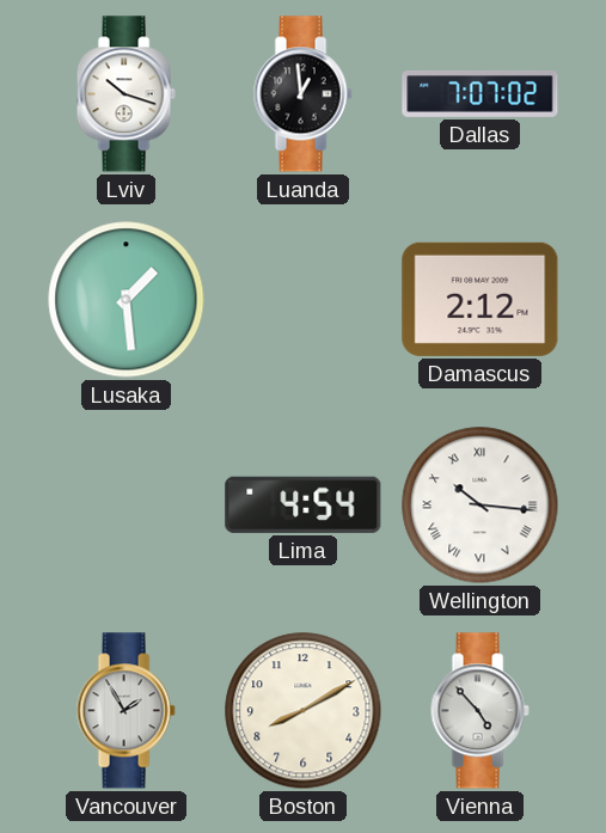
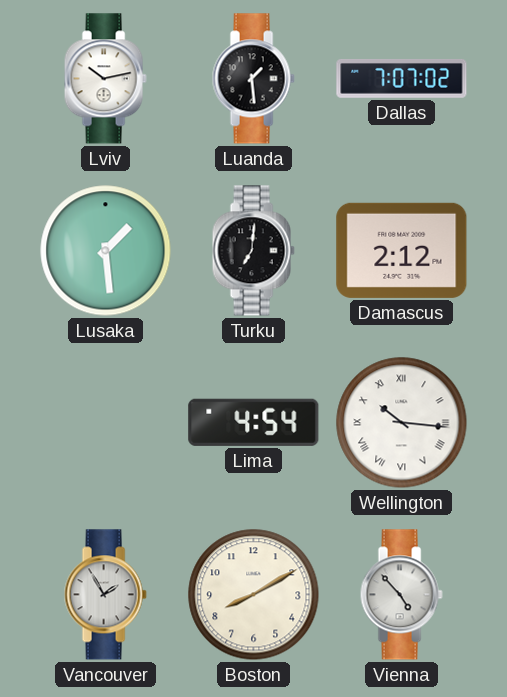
Lviv: 10:18 -> 10:13
Luanda: 12:59 -> 1:29
Turku: none -> 7:01
